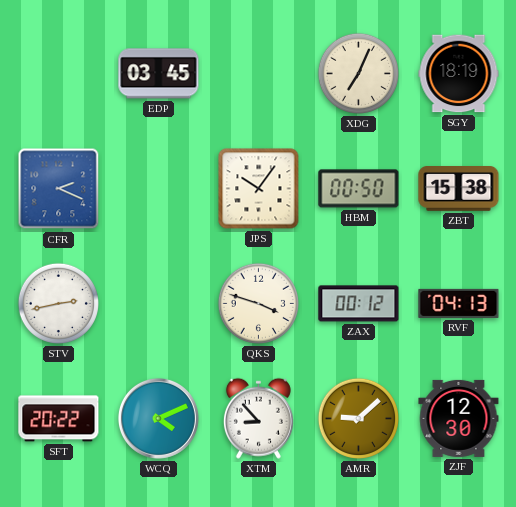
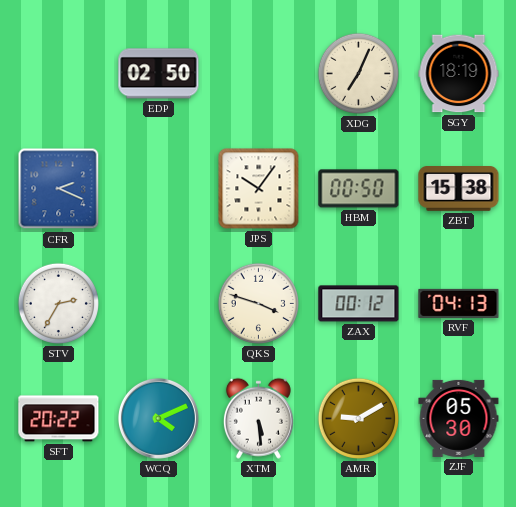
EDP: 03:45 -> 02:50
STV: 2:43 -> 2:35
XTM: 8:53 -> 5:29
AMR: 9:08 -> 9:10
ZJF: 12:30 -> 05:30
